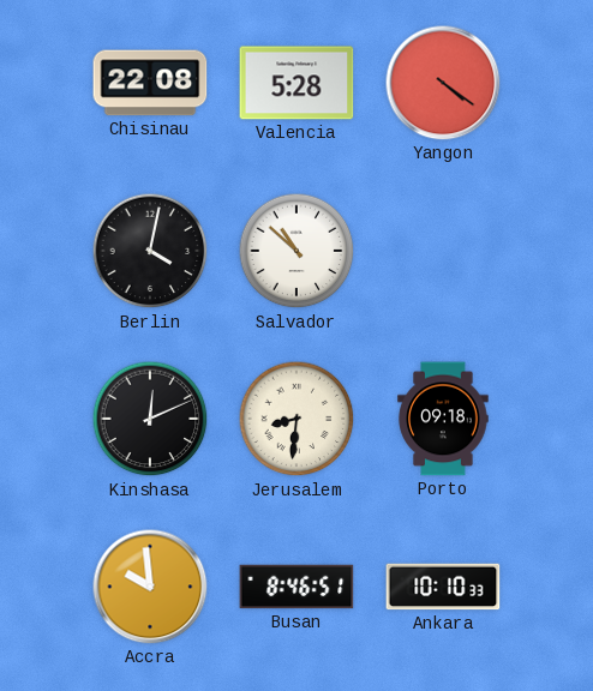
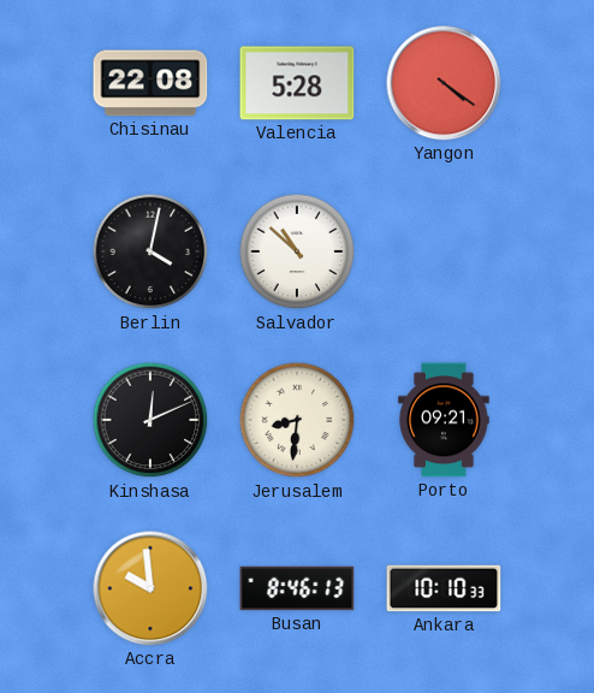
Porto: 09:18 -> 09:21
Busan: 8:46:51 -> 8:46:13
